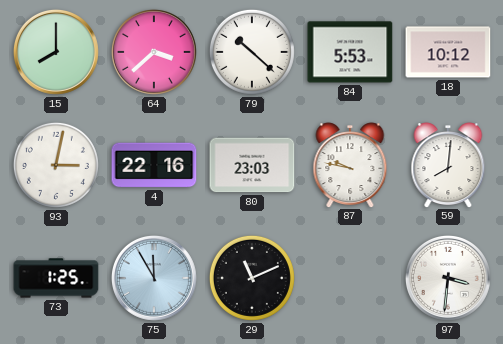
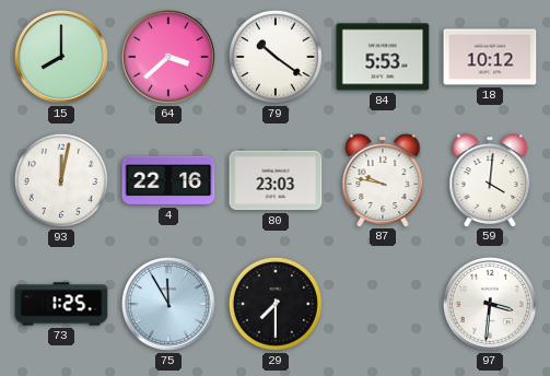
79: 10:22 -> 10:21
93: 3:02 -> 12:02
59: 8:01 -> 4:01
29: 11:11 -> 7:30
